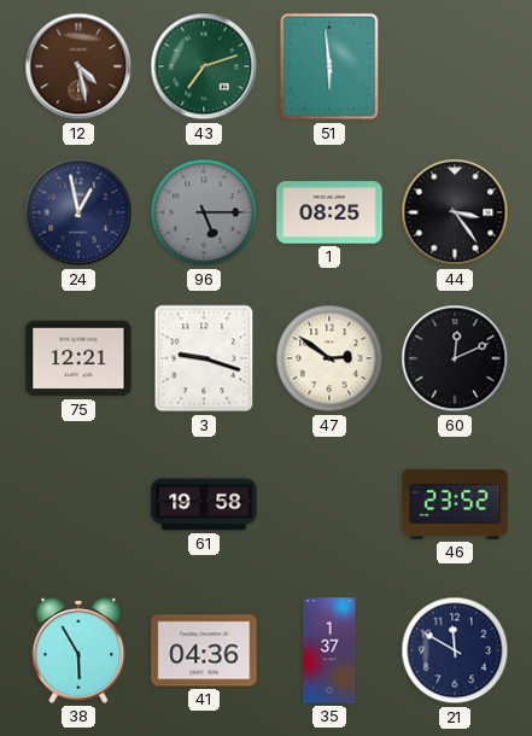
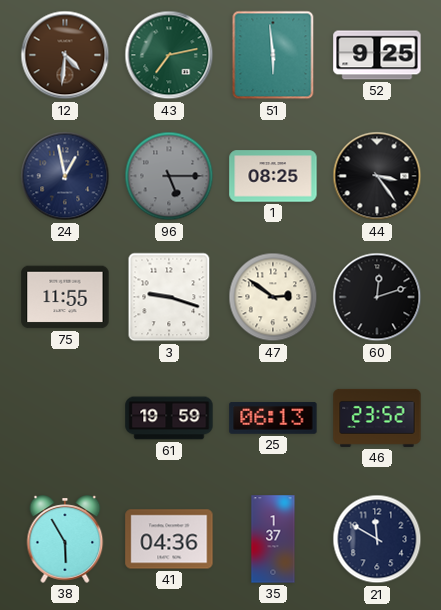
12: 4:28 -> 4:31
43: 7:12 -> 7:13
52: none -> 9:25
75: 12:21 -> 11:55
60: 12:11 -> 12:12
61: 19:58 -> 19:59
25: none -> 06:13
